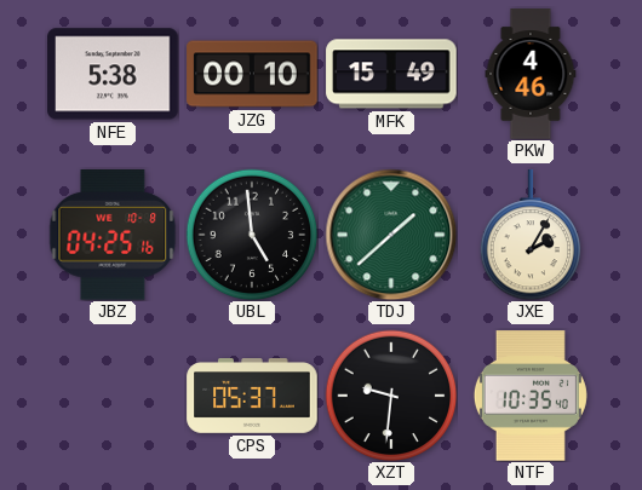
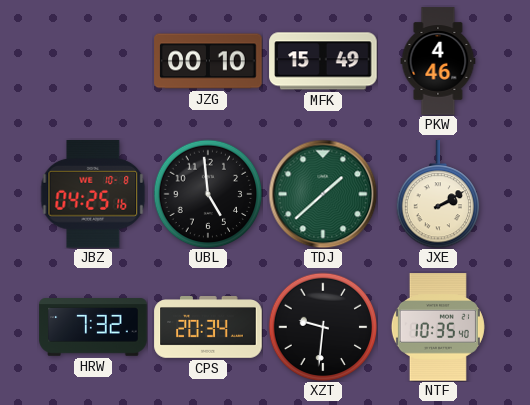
NFE: 5:38 -> none
JXE: 2:05 -> 2:10
HRW: none -> 7:32
CPS: 05:37 -> 20:34
